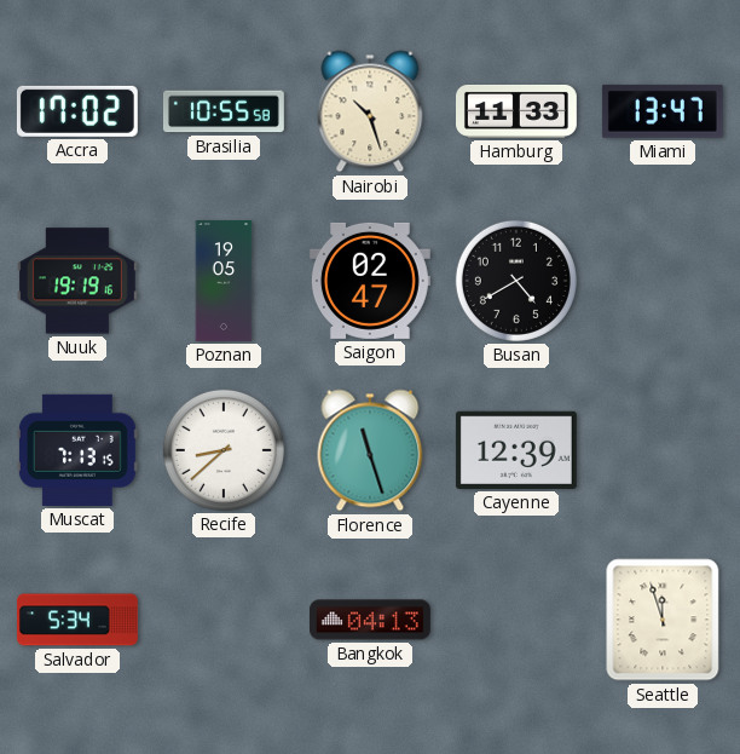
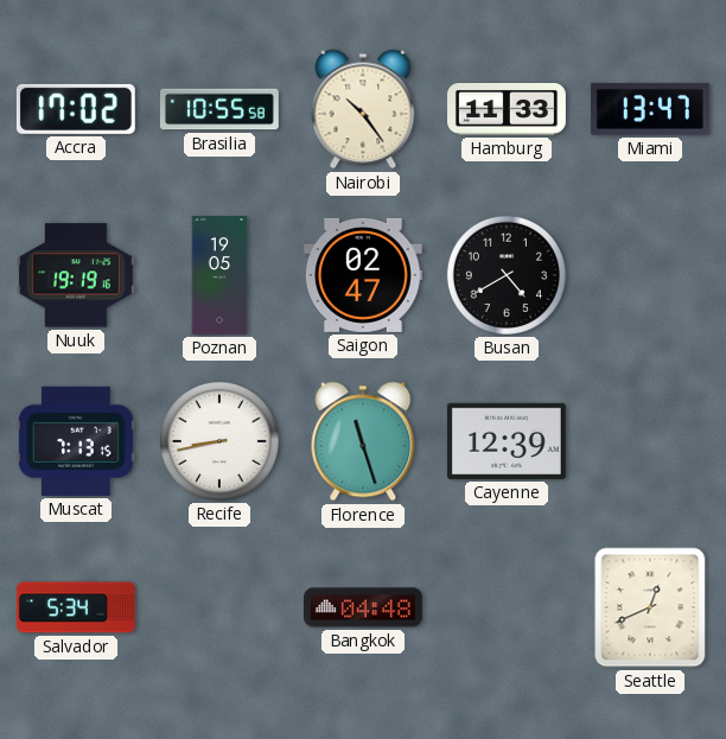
Nairobi: 10:27 -> 10:24
Recife: 8:38 -> 8:43
Bangkok: 04:13 -> 04:48
Seattle: 11:57 -> 12:41
